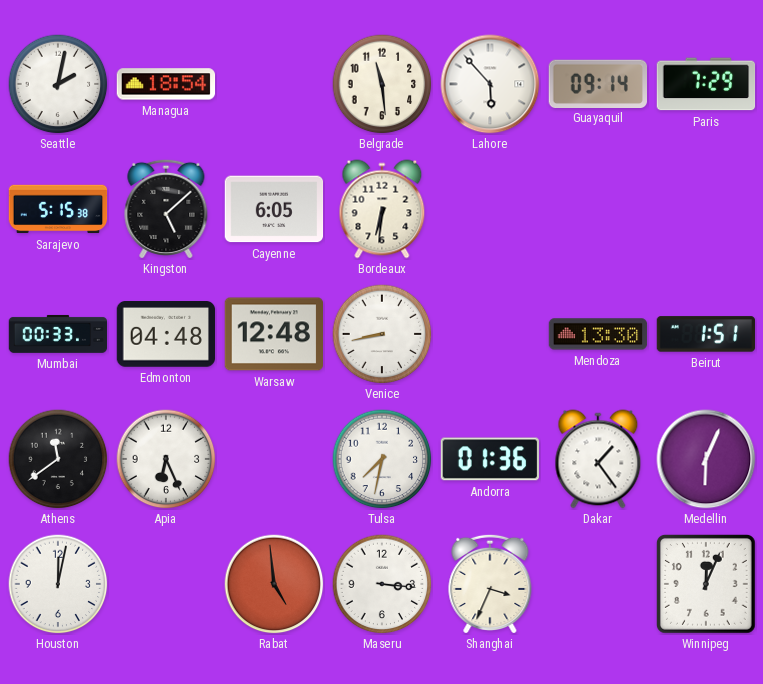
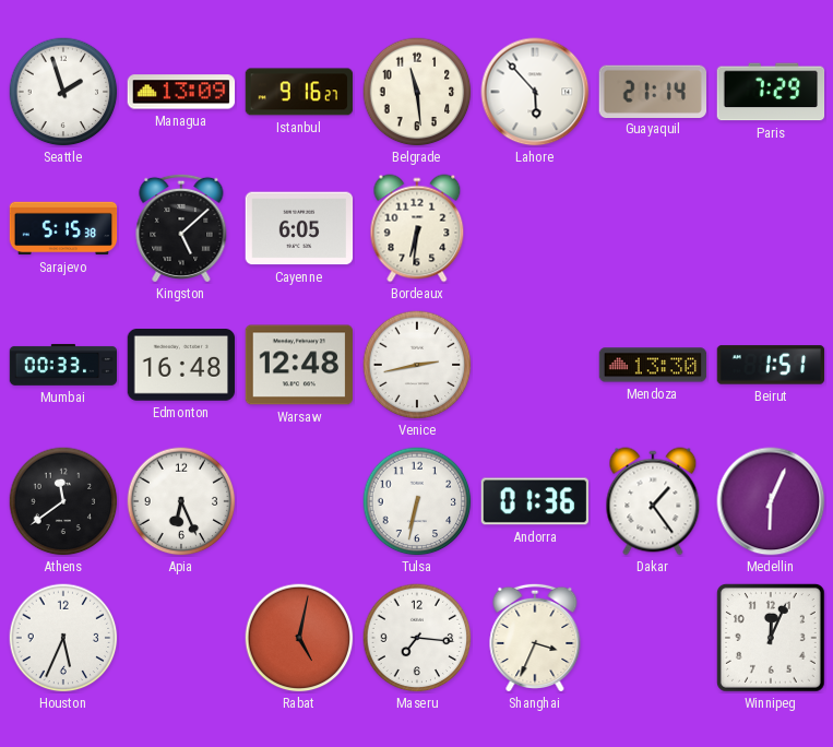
Seattle: 2:02 -> 1:57
Managua: 18:54 -> 13:09
Istanbul: none -> 9:16
Guayaquil: 09:14 -> 21:14
Edmonton: 04:48 -> 16:48
Venice: 8:43 -> 2:43
Tulsa: 7:32 -> 6:32
Houston: 12:02 -> 5:34
Rabat: 4:59 -> 5:02
Maseru: 3:16 -> 7:16
